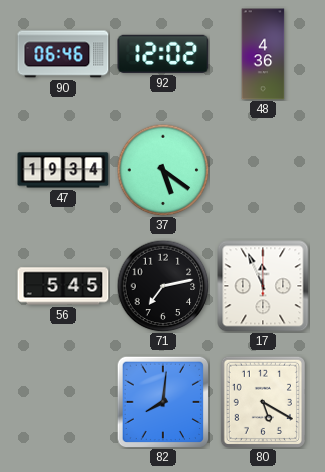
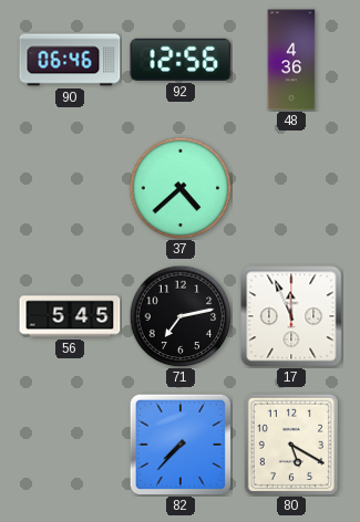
92: 12:02 -> 12:56
47: 19:34 -> none
37: 5:21 -> 4:38
82: 8:01 -> 7:37
